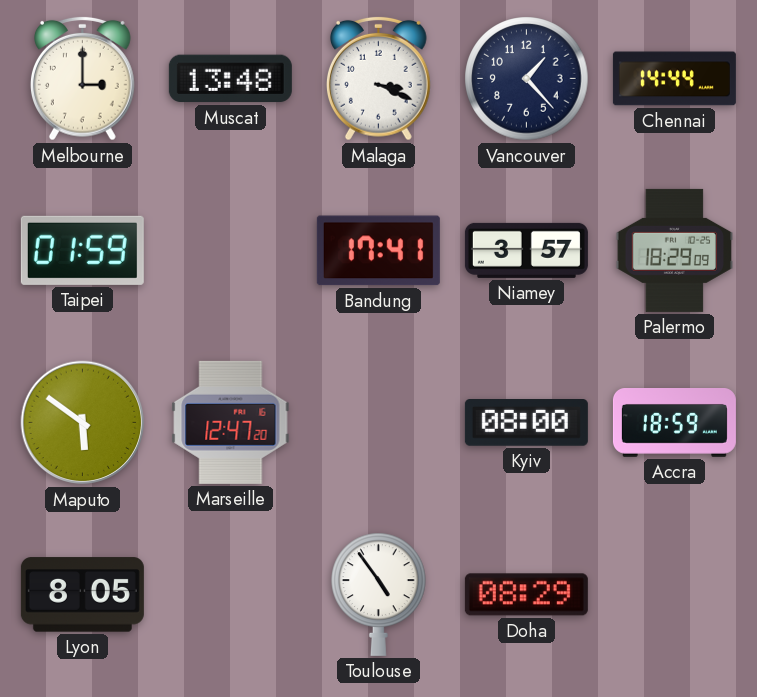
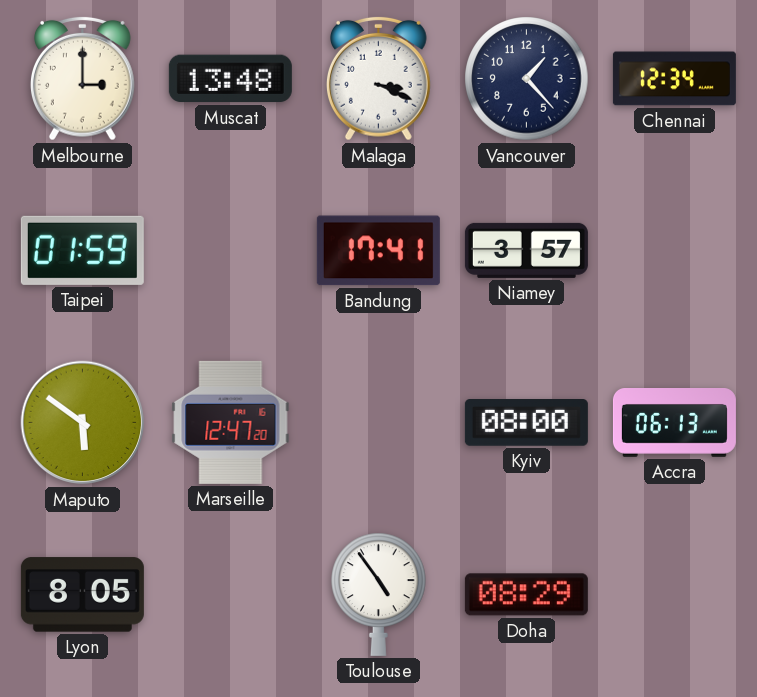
Chennai: 14:44 -> 12:34
Palermo: 18:29 -> none
Accra: 18:59 -> 06:13
